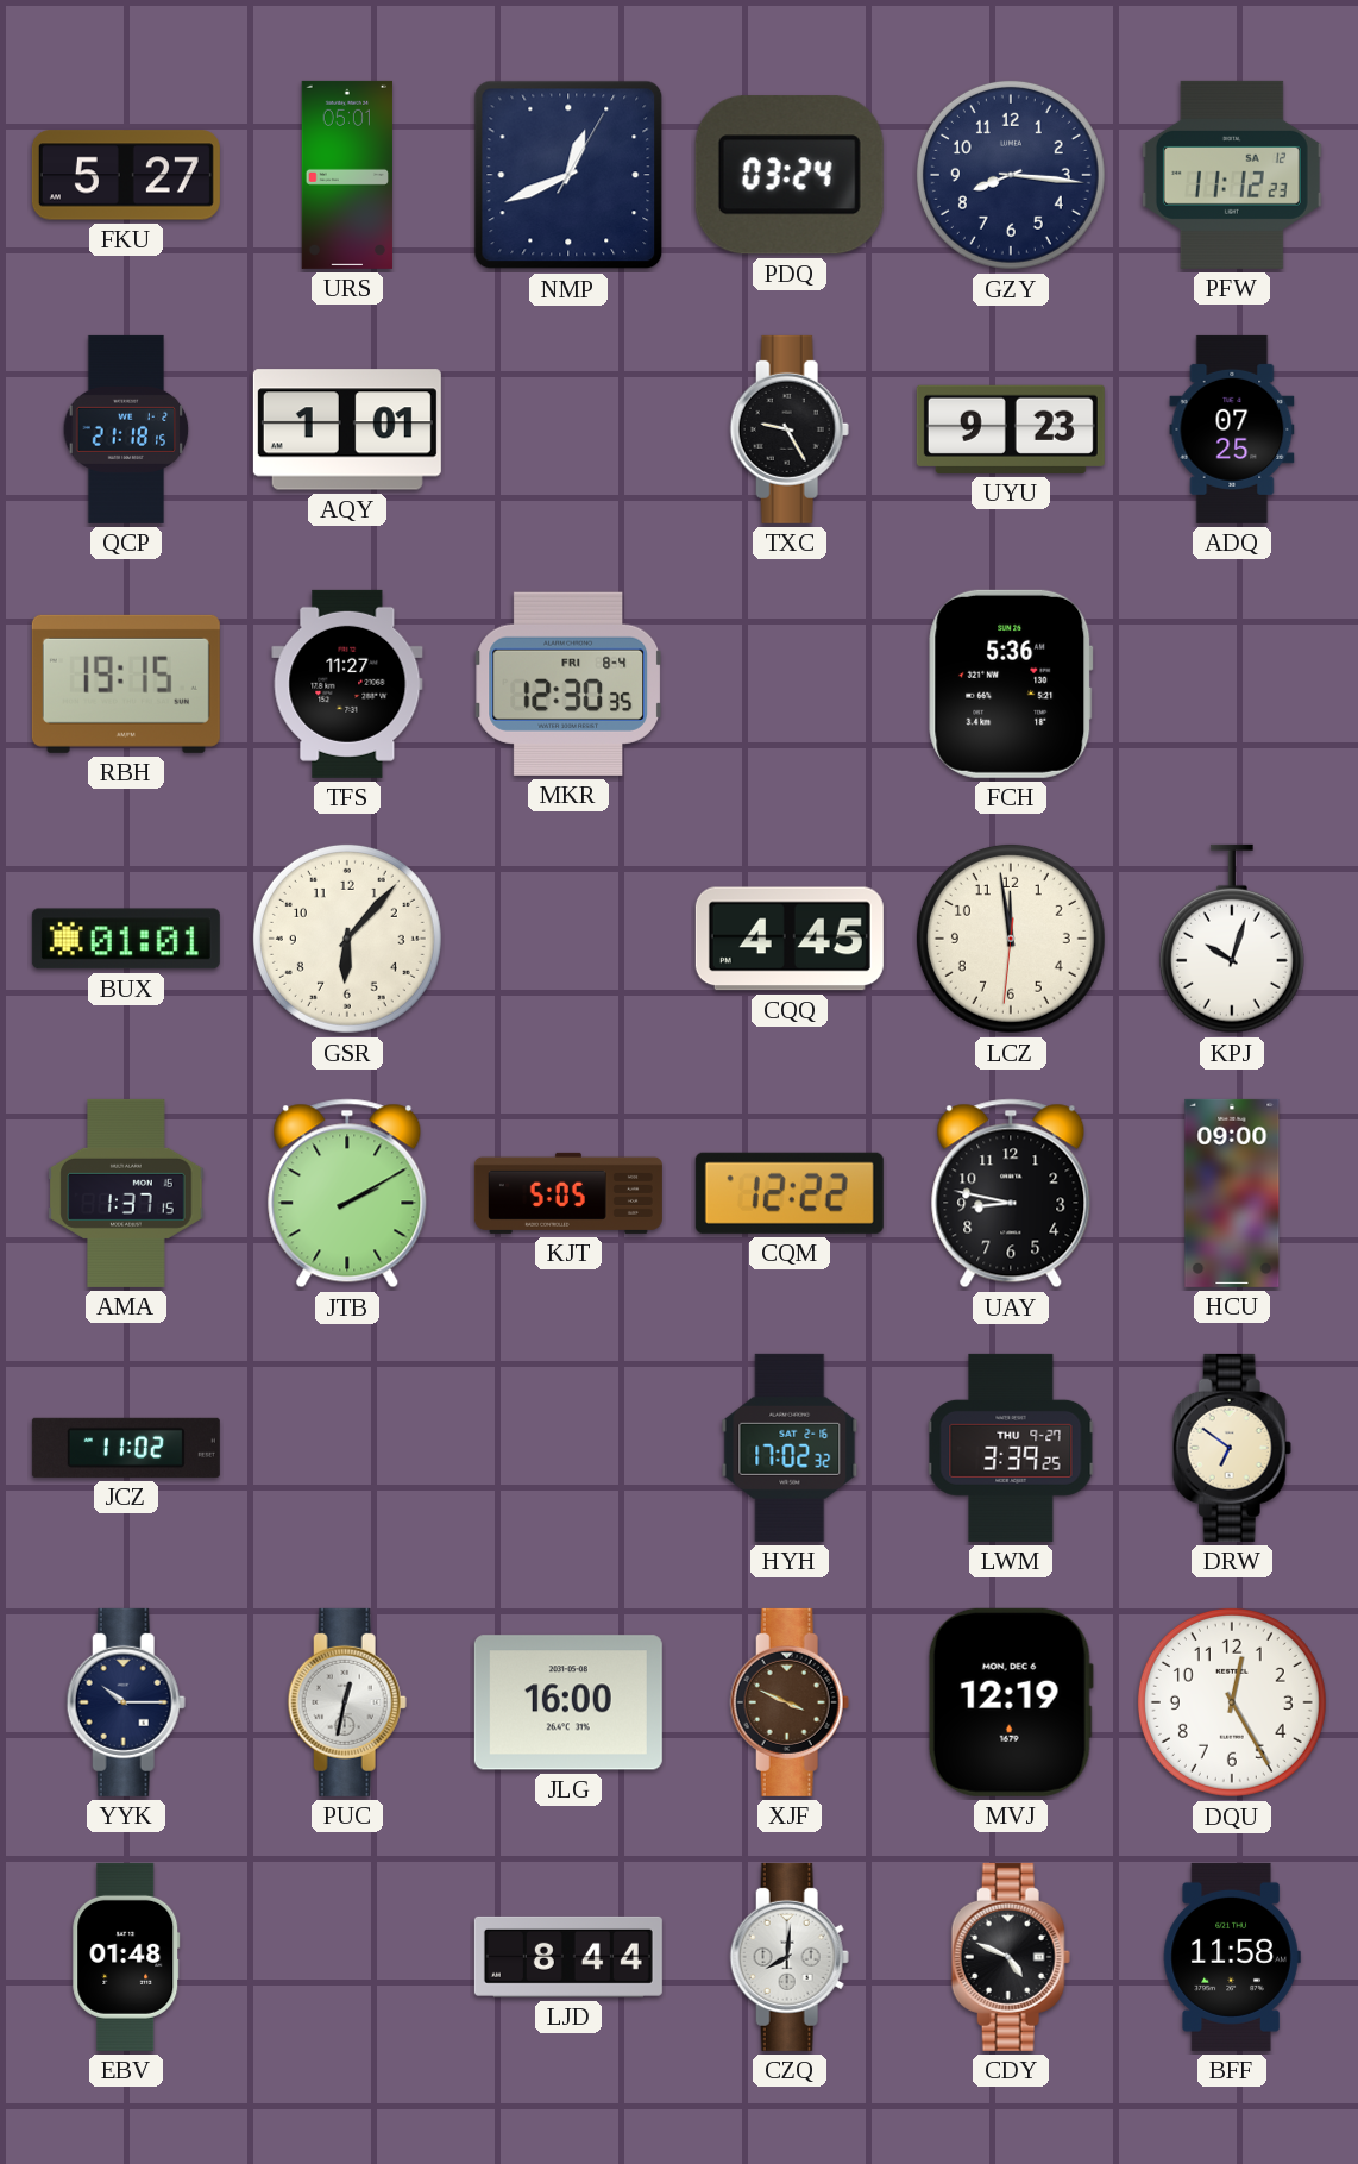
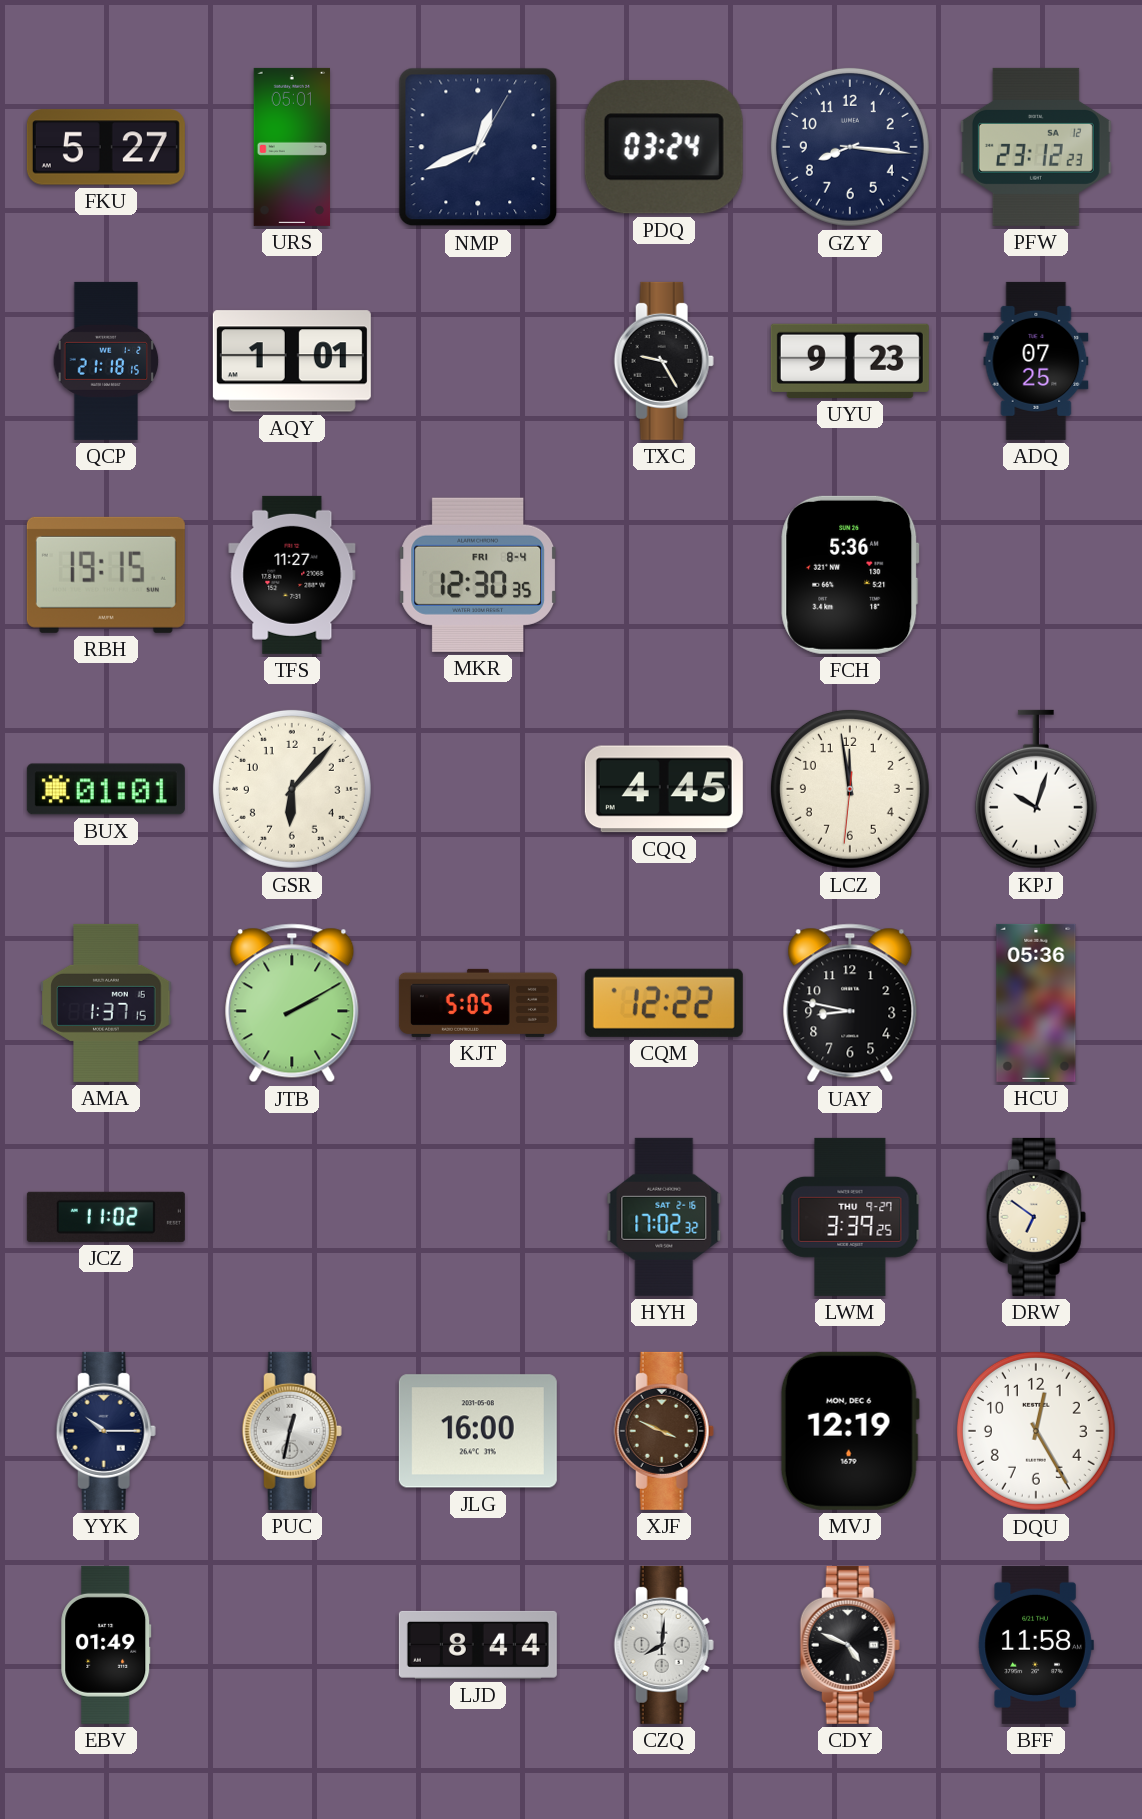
PFW: 11:12 -> 23:12
HCU: 09:00 -> 05:36
EBV: 01:48 -> 01:49
